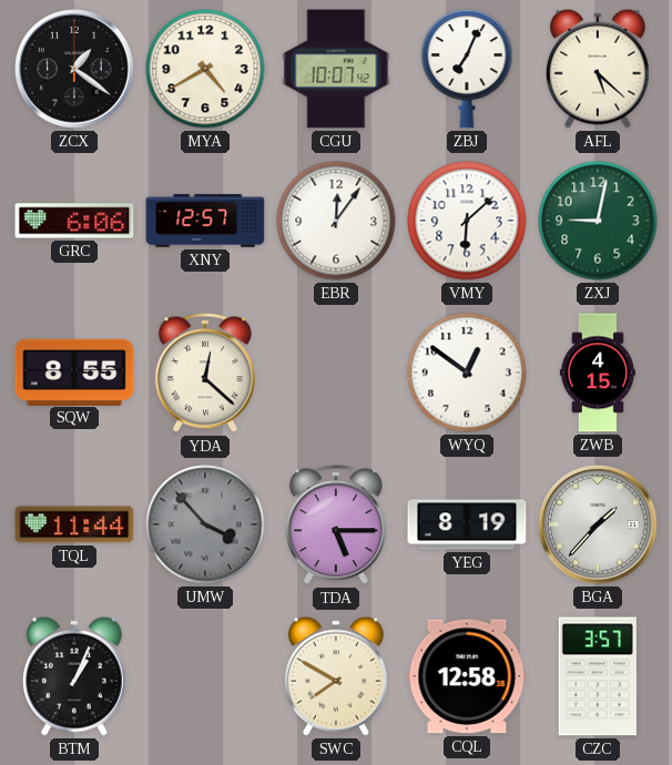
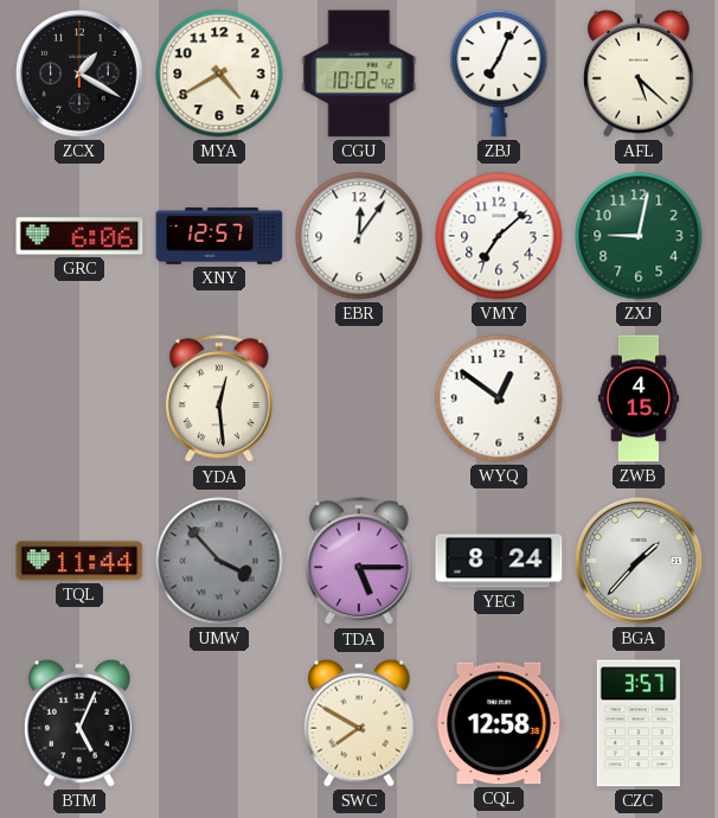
ZCX: 1:21 -> 1:20
CGU: 10:07 -> 10:02
VMY: 6:08 -> 7:08
SQW: 8:55 -> none
YDA: 12:22 -> 12:29
YEG: 8:19 -> 8:24
BTM: 1:04 -> 5:04
